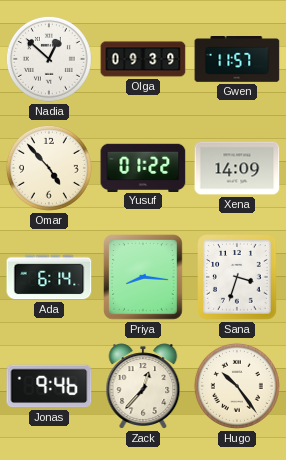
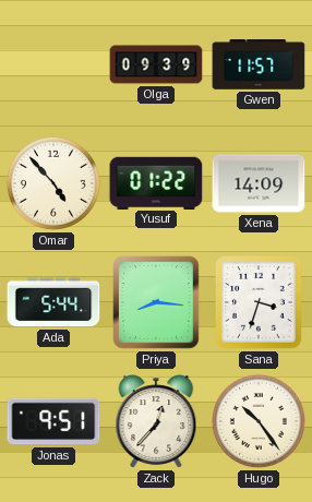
Nadia: 12:52 -> none
Ada: 6:14 -> 5:44
Jonas: 9:46 -> 9:51
